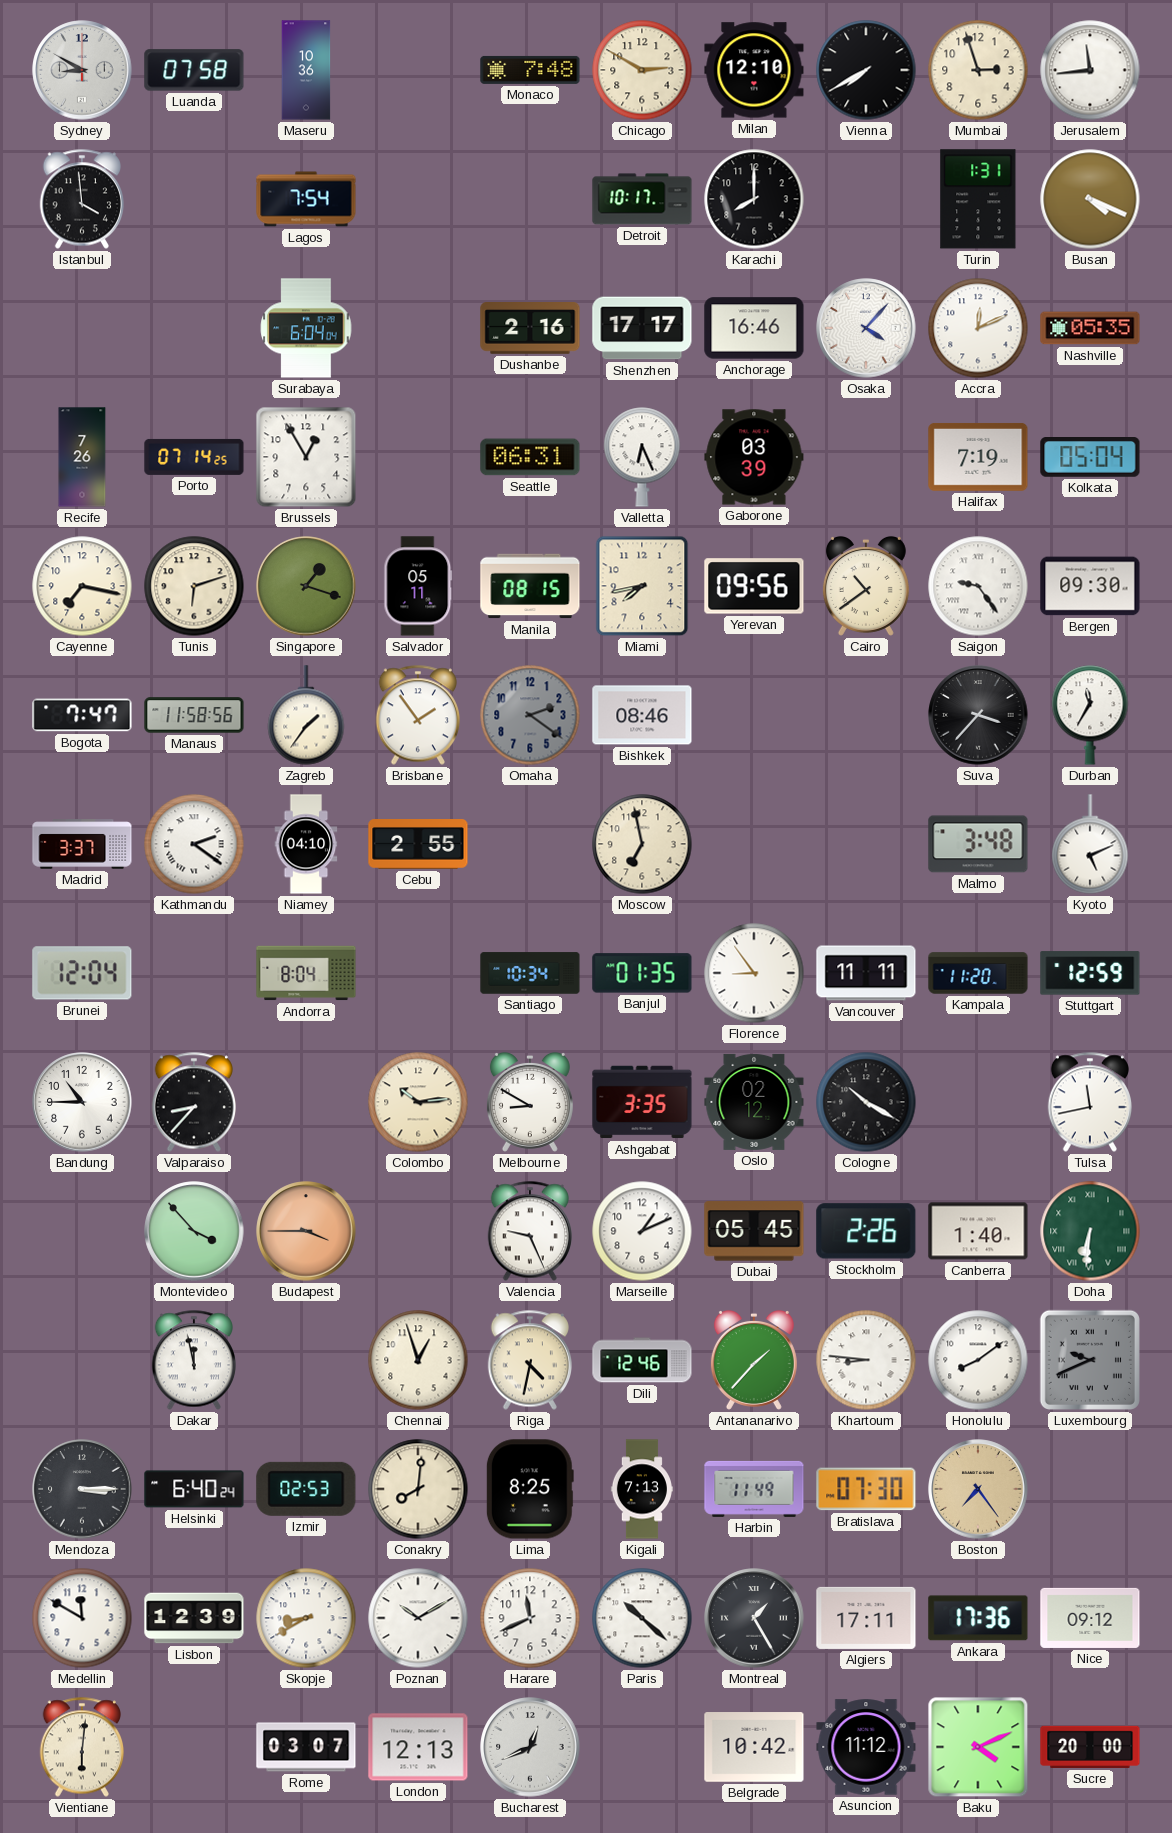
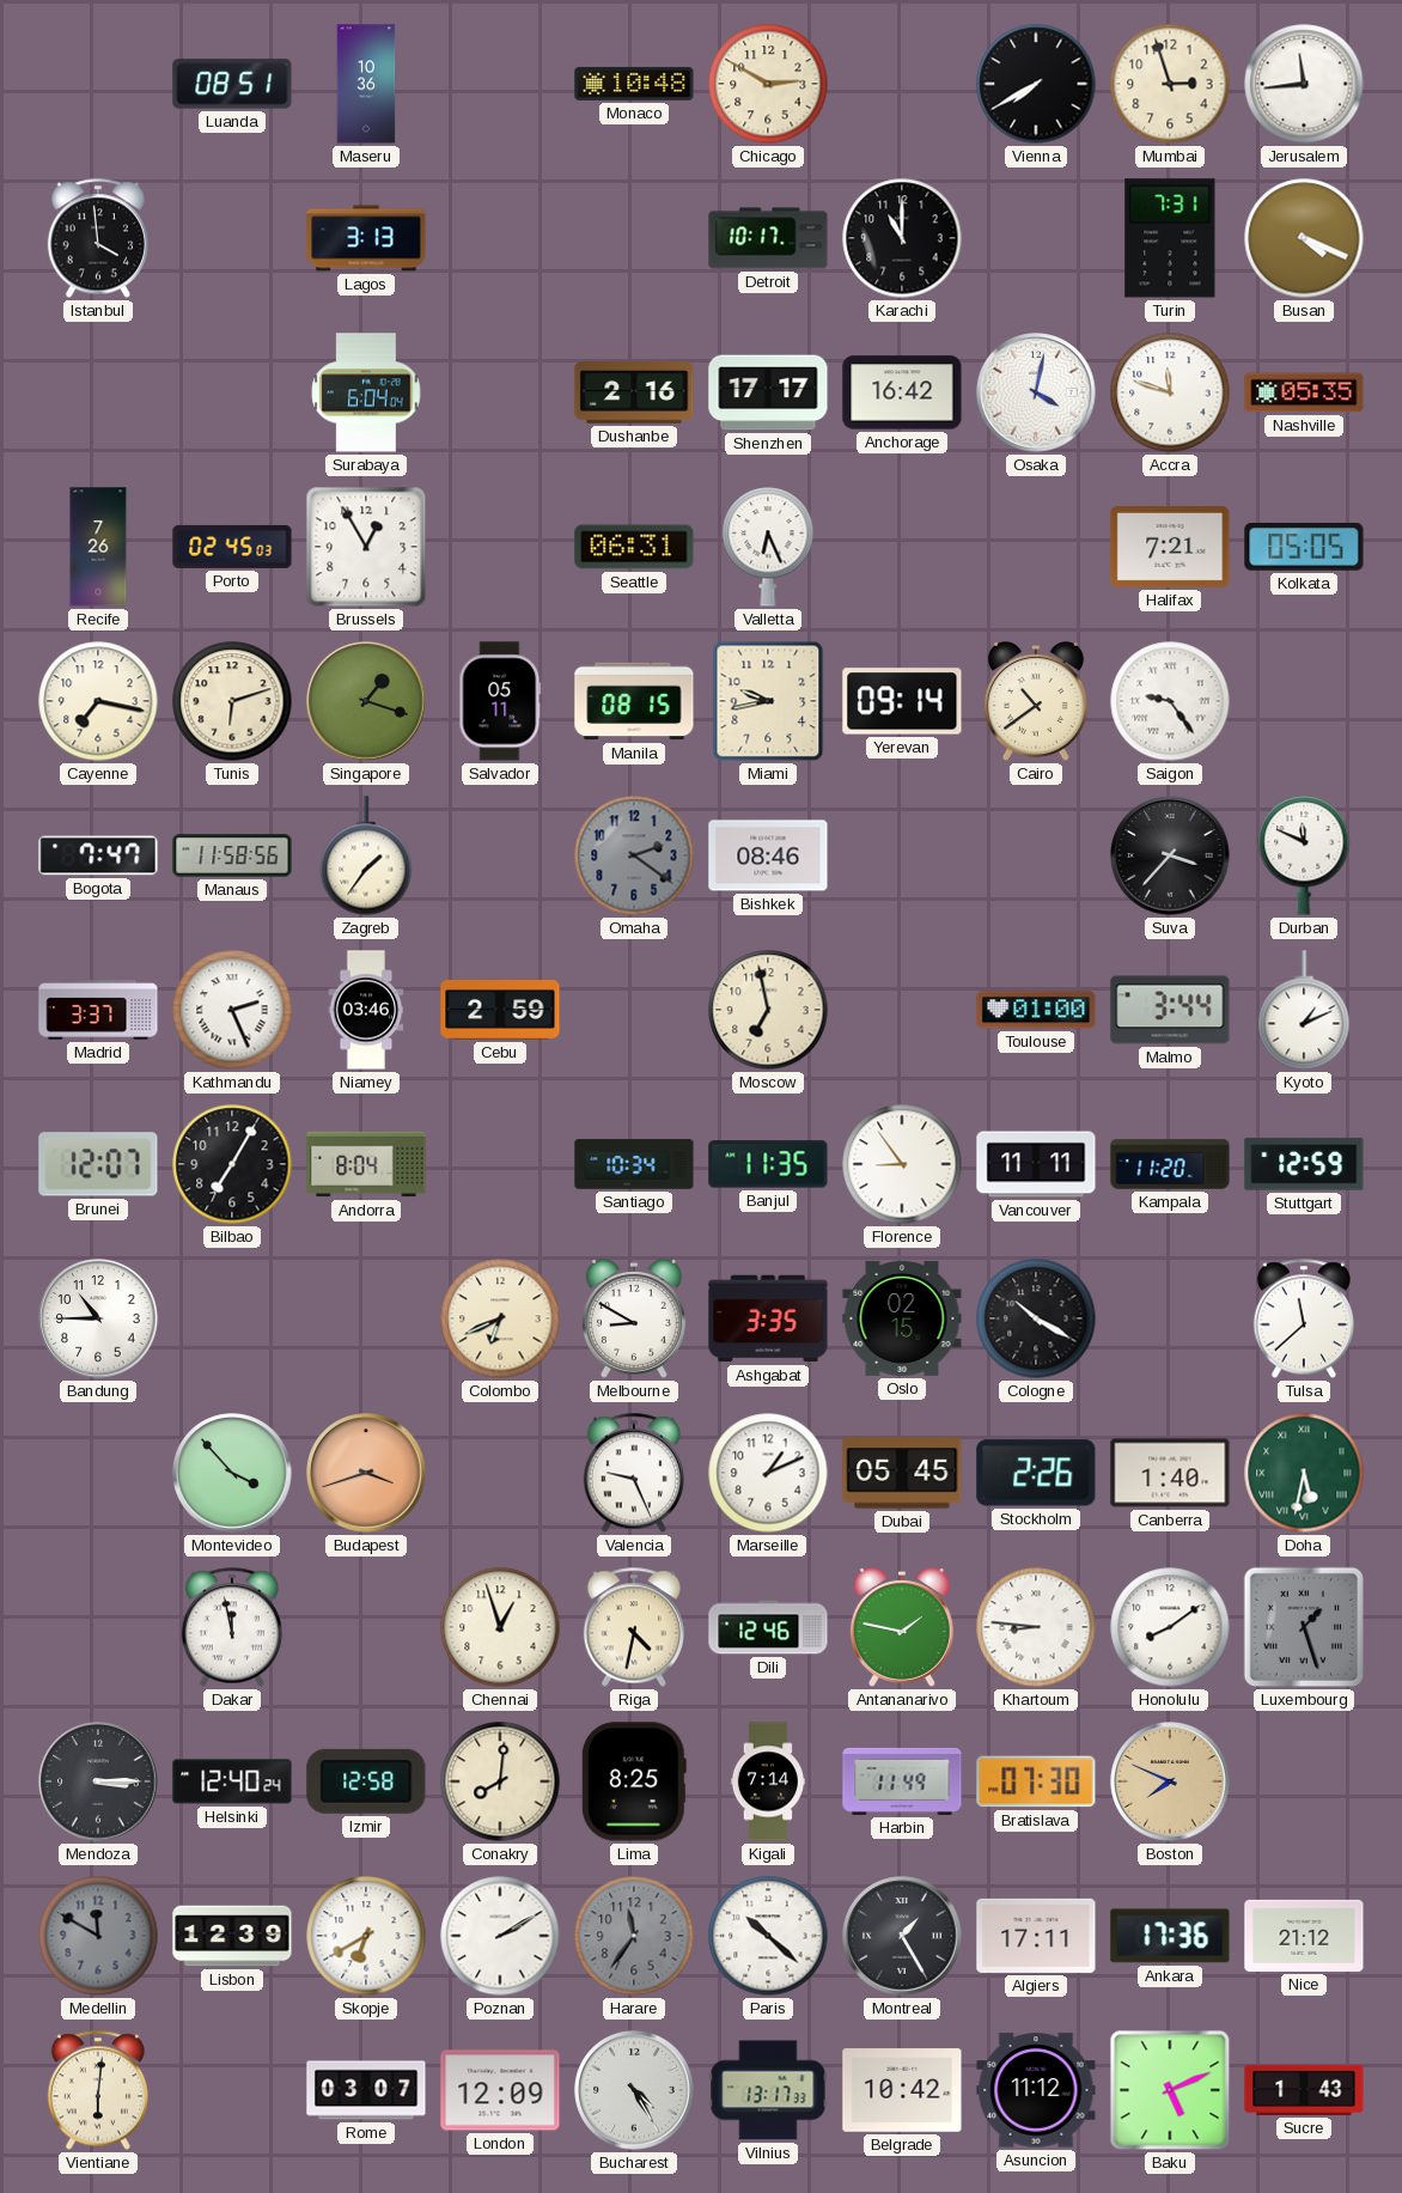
Sydney: 8:50 -> none
Luanda: 07:58 -> 08:51
Monaco: 7:48 -> 10:48
Milan: 12:10 -> none
Lagos: 7:54 -> 3:13
Karachi: 8:00 -> 11:00
Turin: 1:31 -> 7:31
Anchorage: 16:46 -> 16:42
Osaka: 4:07 -> 4:02
Accra: 12:11 -> 11:48
Porto: 07:14 -> 02:45
Gaborone: 03:39 -> none
Halifax: 7:19 -> 7:21
Kolkata: 05:04 -> 05:05
Miami: 7:43 -> 9:43
Yerevan: 09:56 -> 09:14
Bergen: 09:30 -> none
Brisbane: 1:54 -> none
Durban: 11:35 -> 11:49
Kathmandu: 2:21 -> 2:26
Niamey: 04:10 -> 03:46
Cebu: 2:55 -> 2:59
Toulouse: none -> 01:00
Malmo: 3:48 -> 3:44
Kyoto: 5:11 -> 1:11
Brunei: 12:04 -> 12:07
Bilbao: none -> 7:05
Banjul: 01:35 -> 11:35
Valparaiso: 8:37 -> none
Colombo: 10:14 -> 6:41
Oslo: 02:12 -> 02:15
Tulsa: 11:43 -> 11:38
Budapest: 3:45 -> 3:42
Doha: 6:31 -> 5:32
Antananarivo: 1:37 -> 1:47
Luxembourg: 9:41 -> 1:27
Helsinki: 6:40 -> 12:40
Izmir: 02:53 -> 12:58
Kigali: 7:13 -> 7:14
Boston: 7:24 -> 7:49
Medellin dial: white -> grey
Skopje: 8:40 -> 6:40
Poznan: 10:10 -> 2:10
Harare: 11:41 -> 11:36
Harare dial: white -> grey
Nice: 09:12 -> 21:12
London: 12:13 -> 12:09
Bucharest: 12:41 -> 4:25
Vilnius: none -> 13:17
Baku: 4:11 -> 5:11
Sucre: 20:00 -> 1:43
